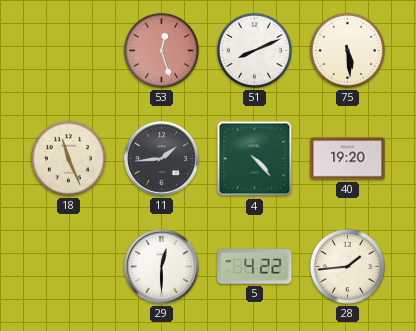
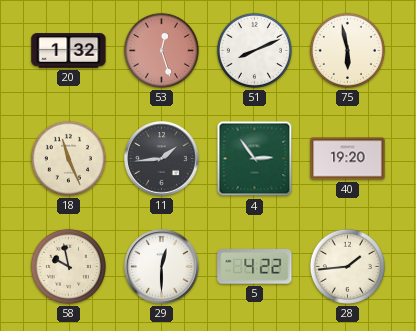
20: none -> 1:32
75: 5:29 -> 5:58
4: 4:23 -> 2:54
58: none -> 9:58
